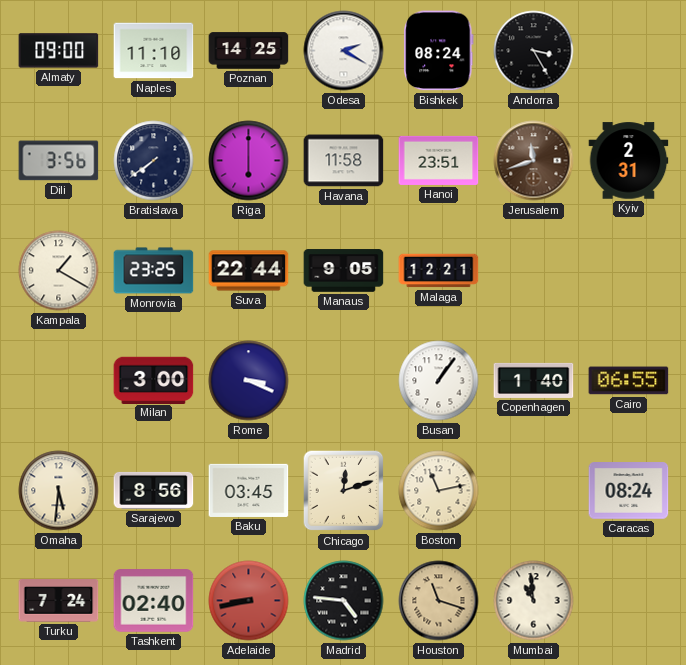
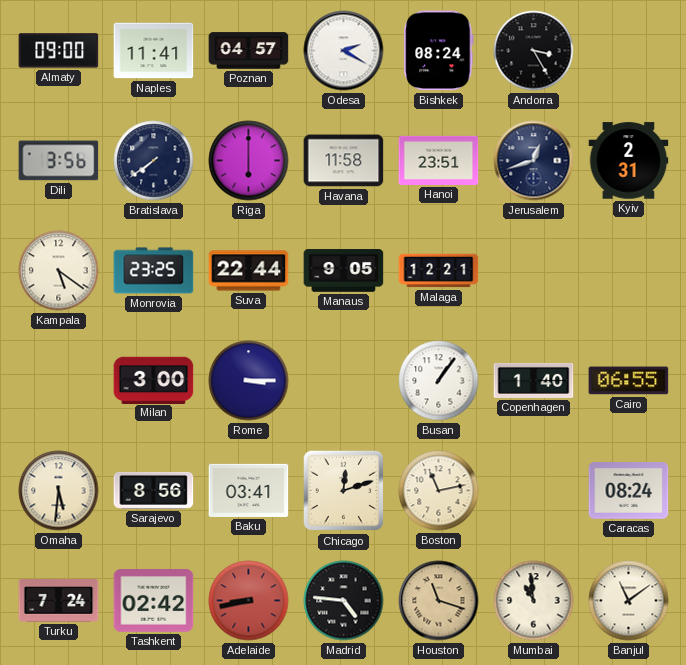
Naples: 11:10 -> 11:41
Poznan: 14:25 -> 04:57
Jerusalem: 11:42 -> 12:42
Jerusalem dial: brown -> navy
Kampala: 1:20 -> 5:21
Rome: 3:19 -> 3:15
Baku: 03:45 -> 03:41
Tashkent: 02:40 -> 02:42
Banjul: none -> 11:09
